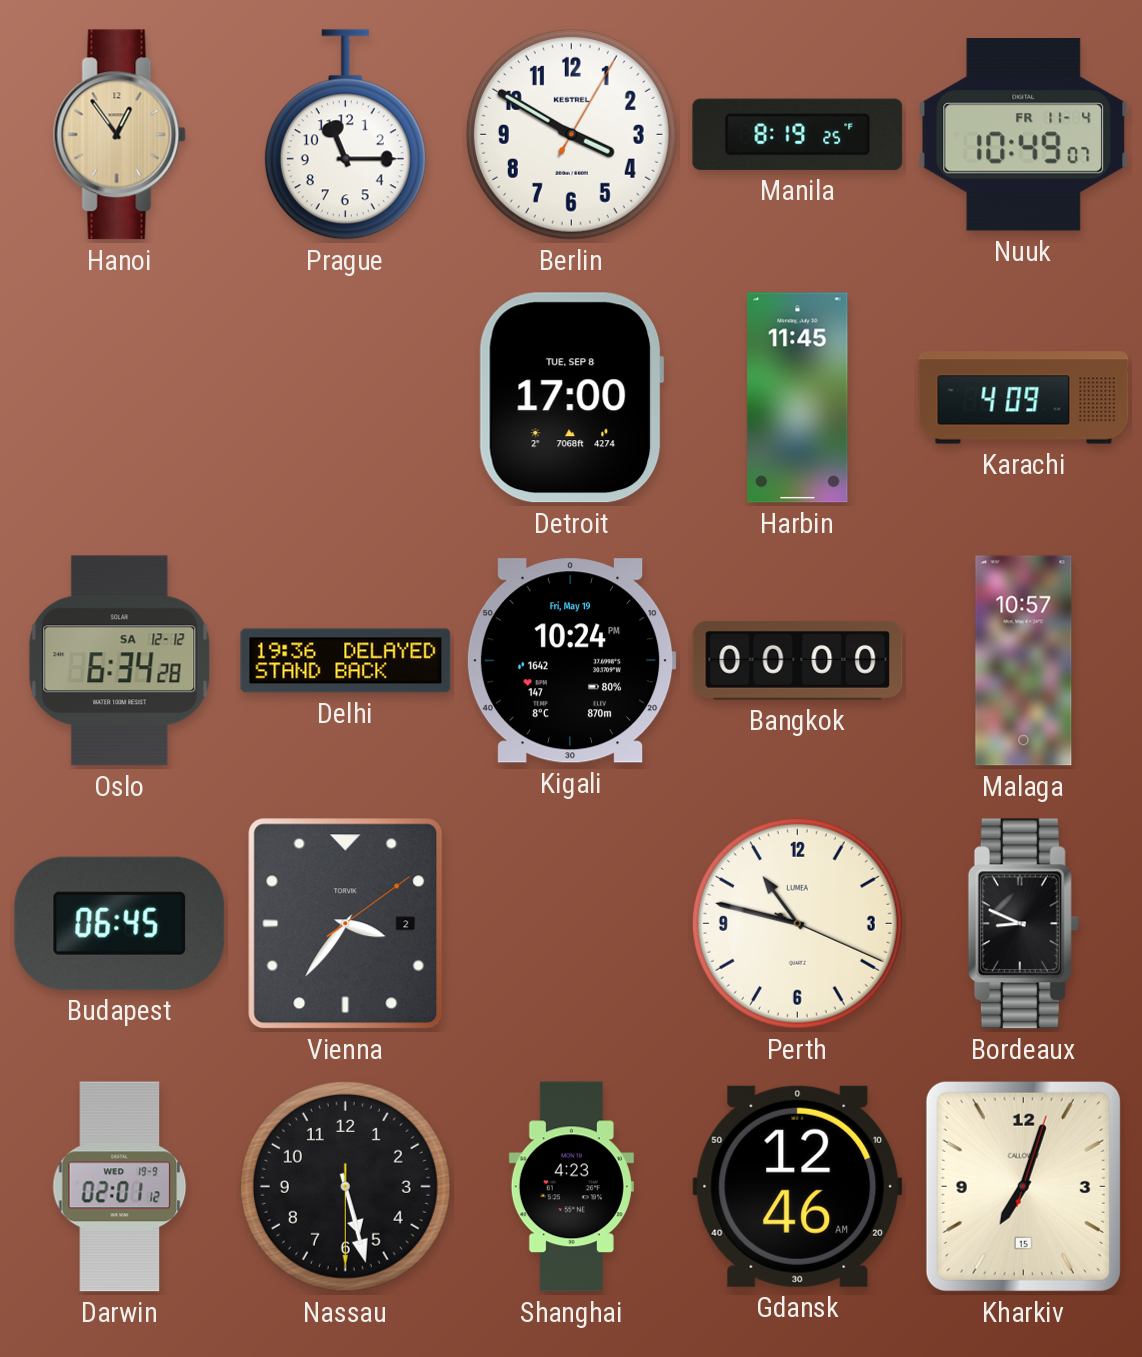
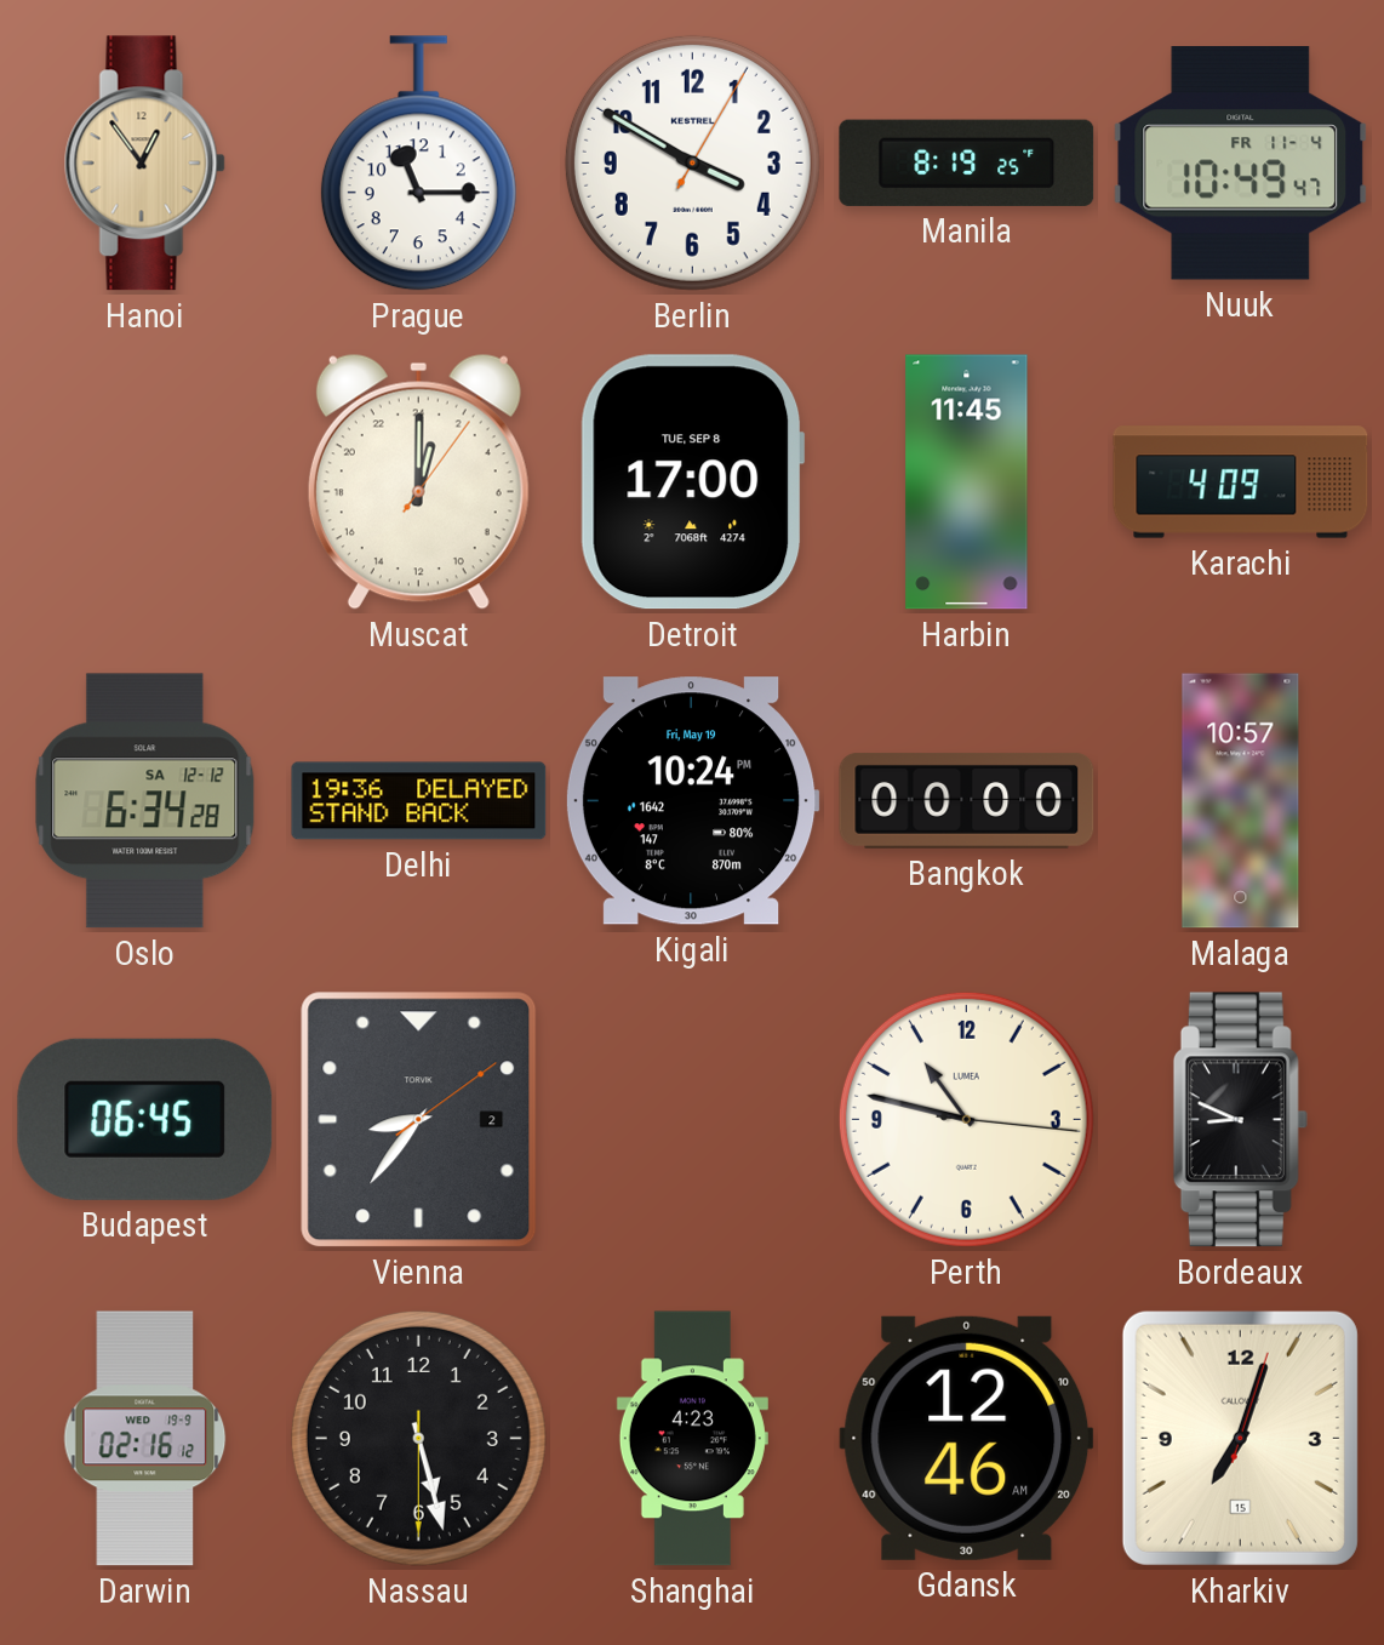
Nuuk: 10:49:07 -> 10:49:47
Muscat: none -> 1:00
Vienna: 3:36 -> 8:36
Perth: 10:47:19 -> 10:47:16
Darwin: 02:01 -> 02:16
